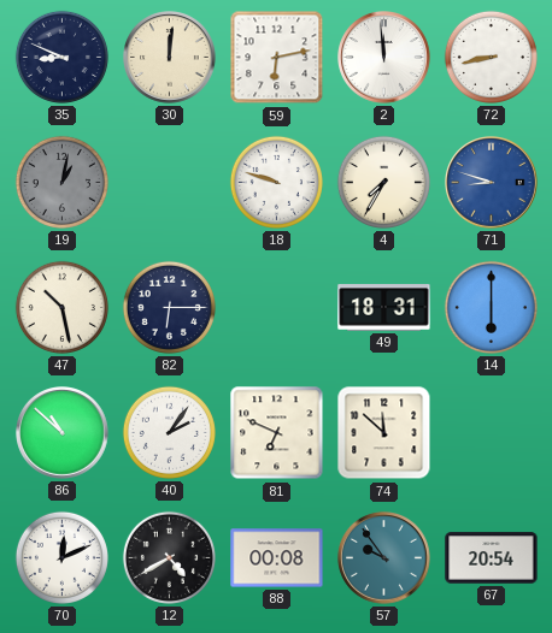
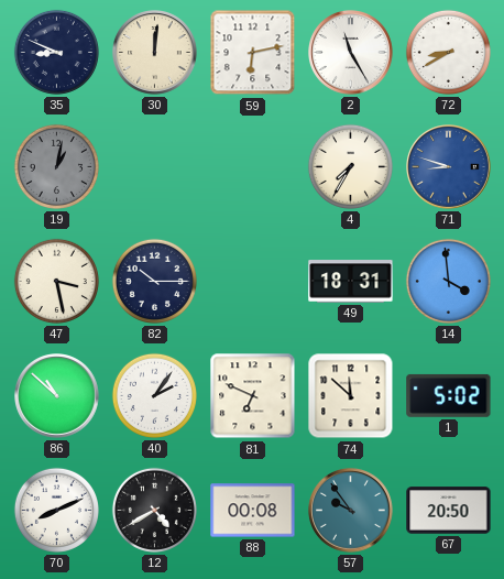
2: 11:59 -> 11:25
72: 8:43 -> 8:40
18: 9:48 -> none
47: 10:28 -> 3:28
82: 6:15 -> 10:15
14: 6:00 -> 3:59
1: none -> 5:02
70: 12:11 -> 8:11
67: 20:54 -> 20:50
